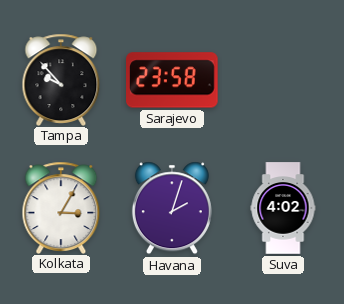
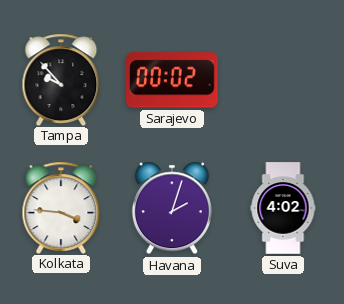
Sarajevo: 23:58 -> 00:02
Kolkata: 3:05 -> 3:46
